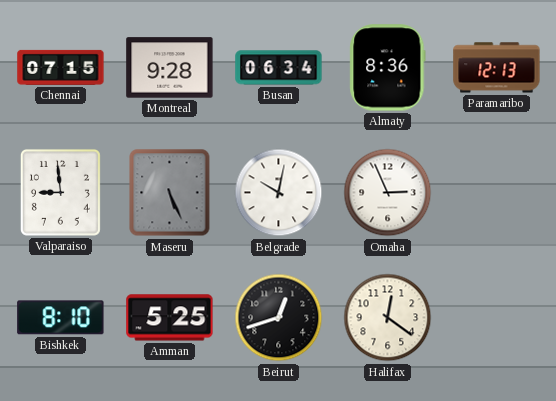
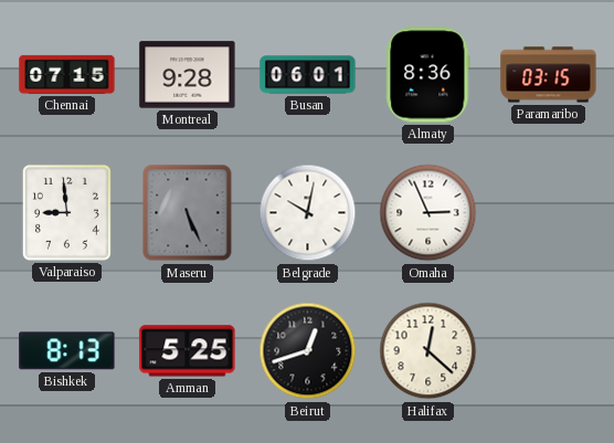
Busan: 06:34 -> 06:01
Paramaribo: 12:13 -> 03:15
Bishkek: 8:10 -> 8:13
Halifax: 12:21 -> 12:22
